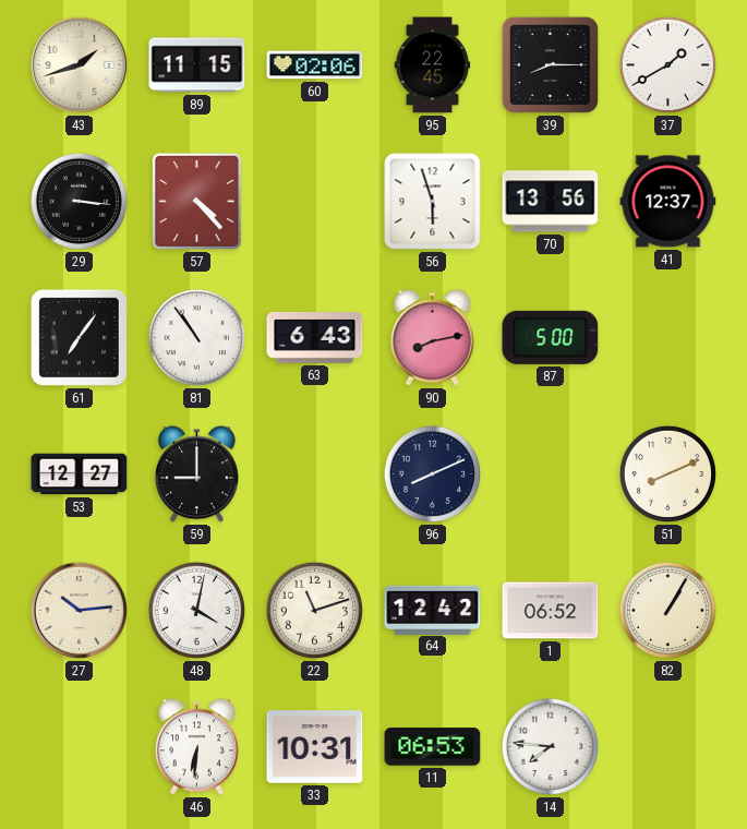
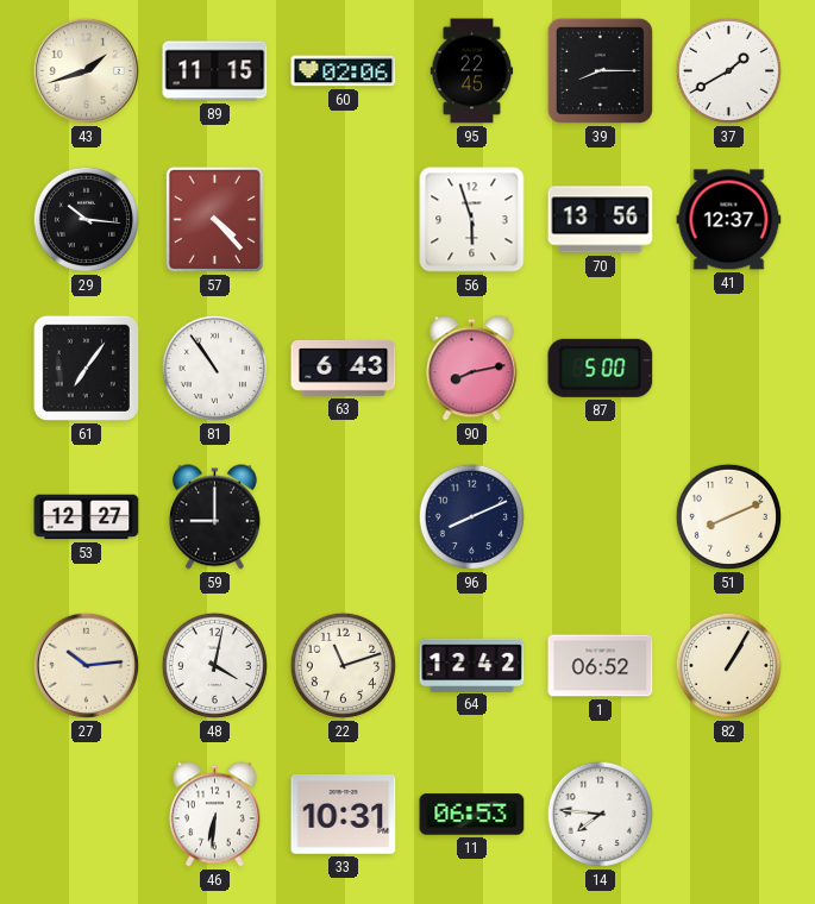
29: 3:16 -> 10:16
